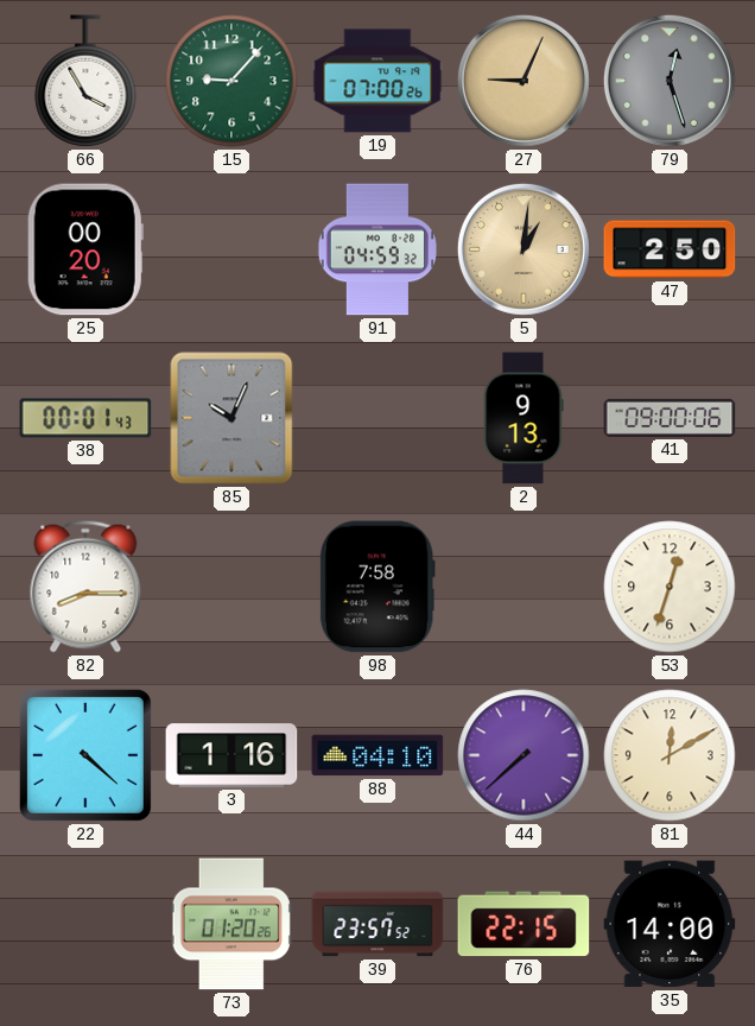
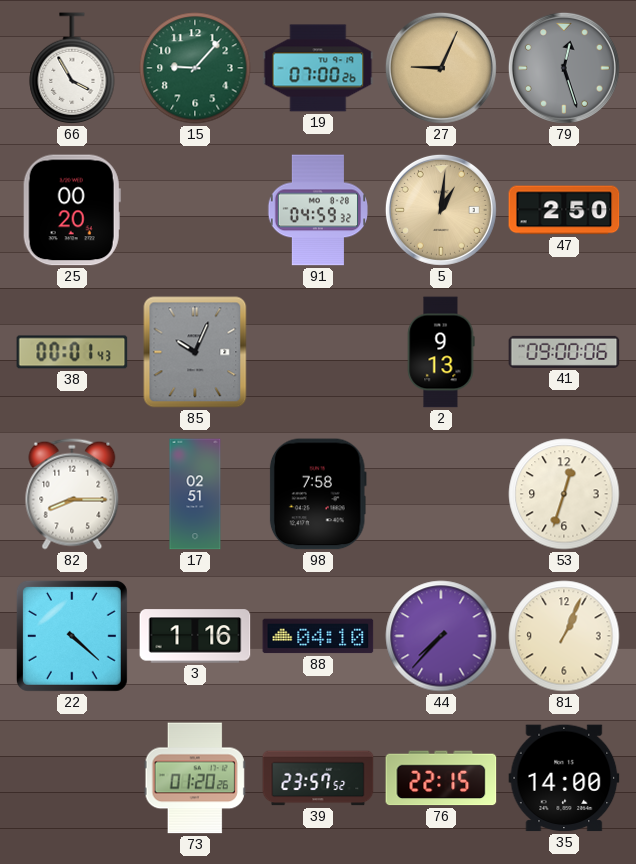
17: none -> 02:51
44: 7:38 -> 7:37
81: 12:10 -> 1:04
